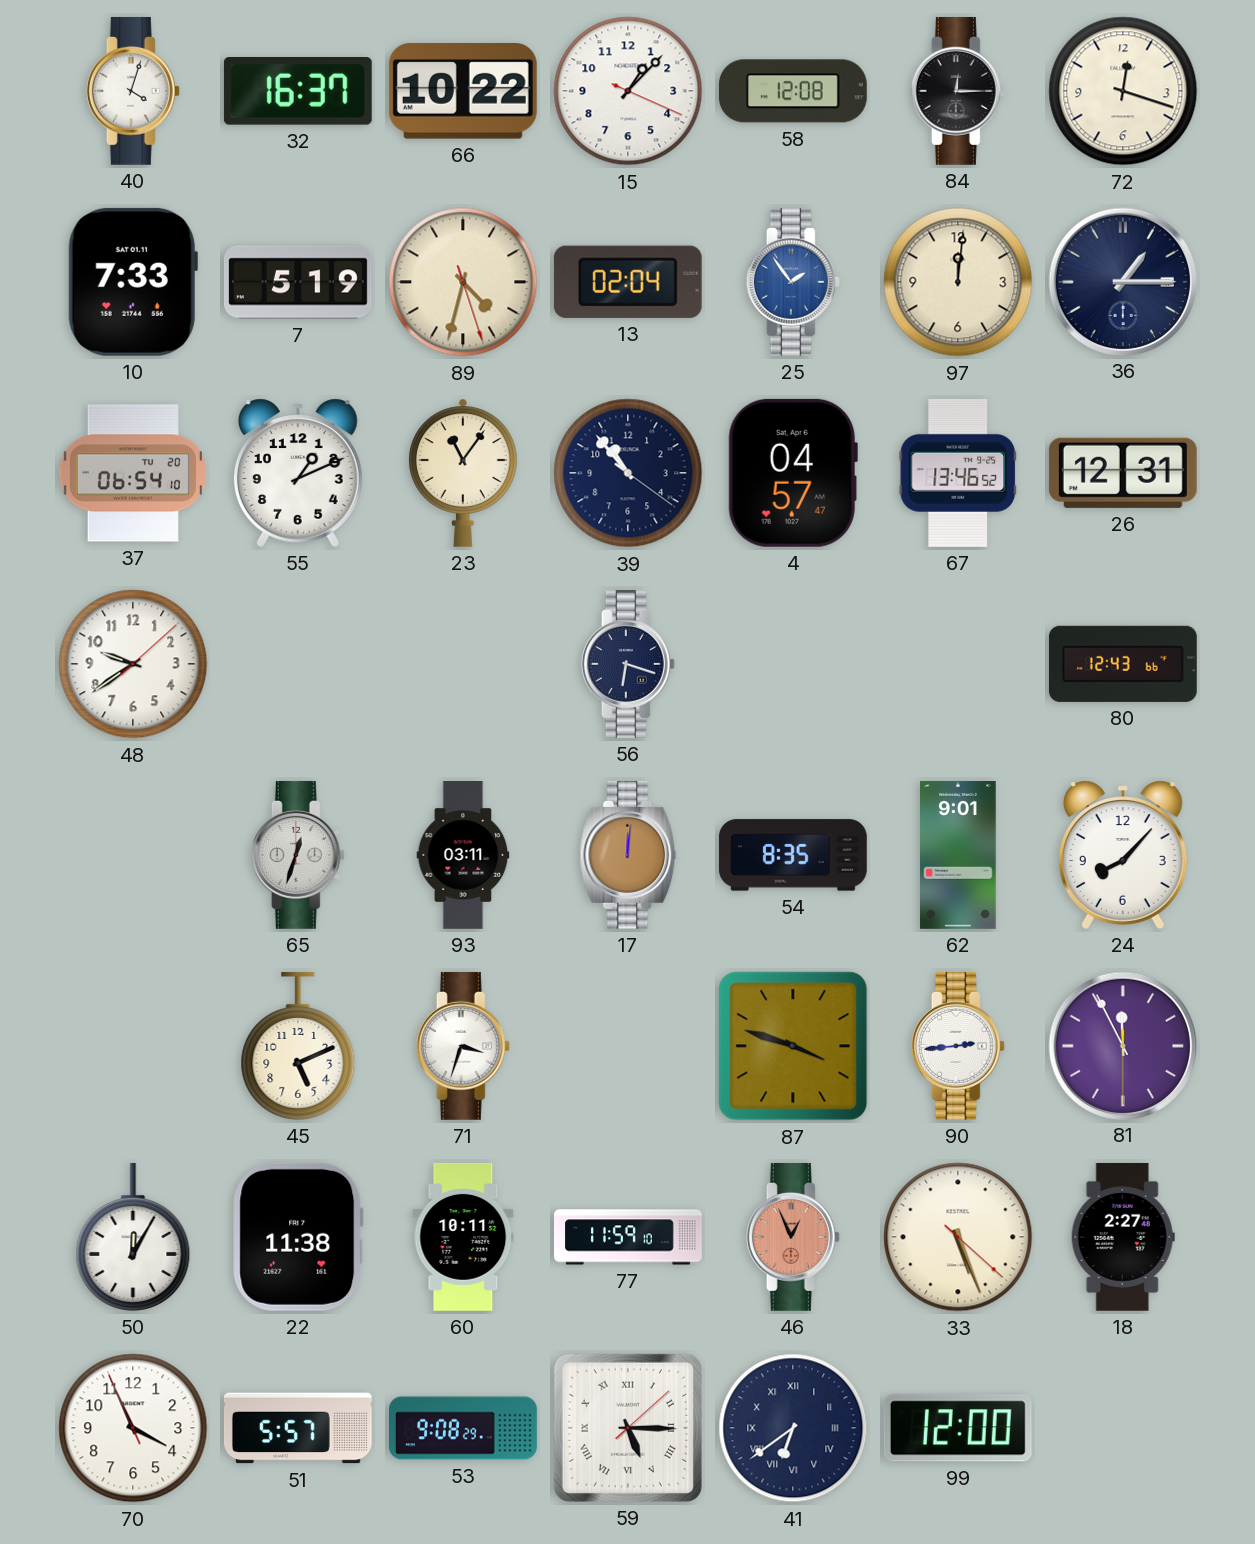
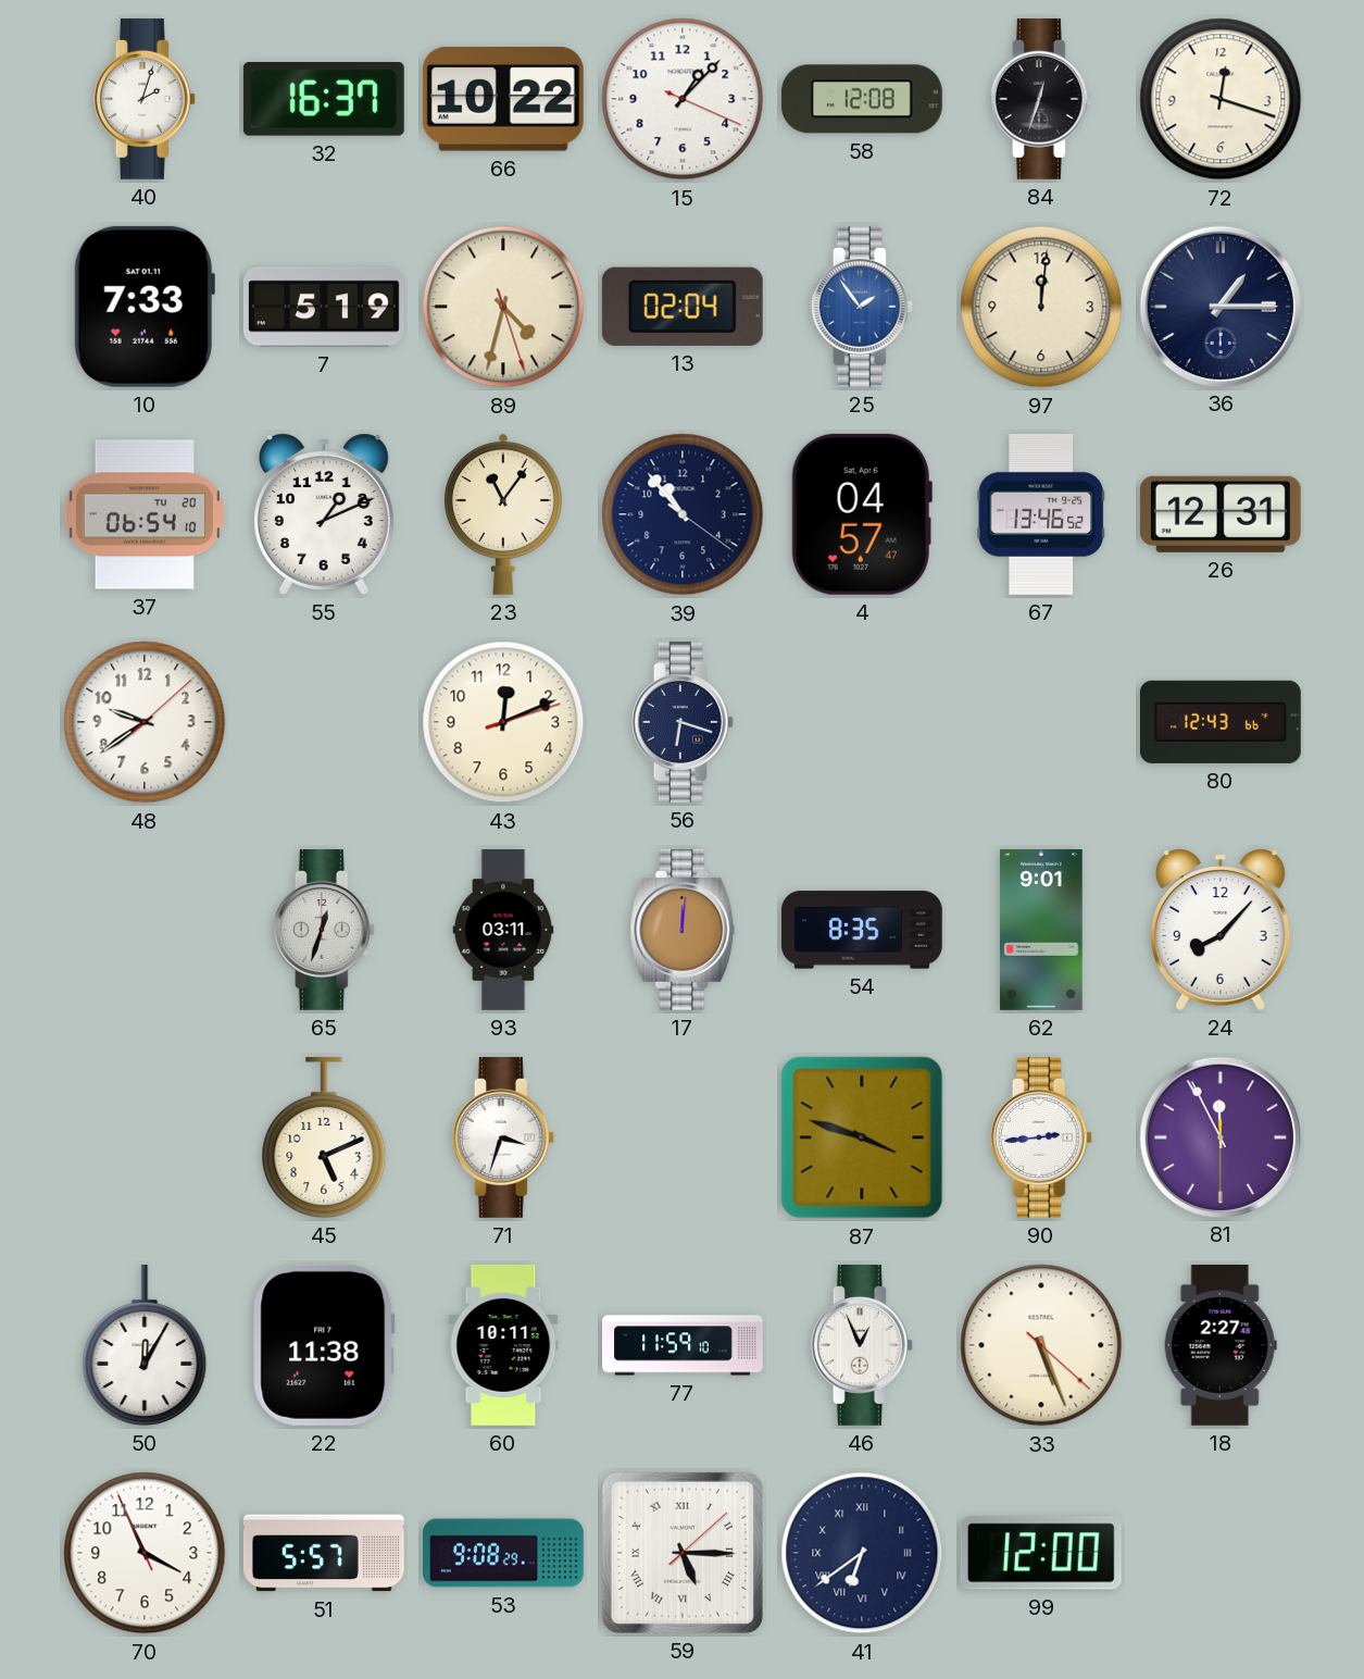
40: 4:03 -> 2:03
84: 12:15 -> 12:33
43: none -> 12:11
46 dial: salmon -> white
